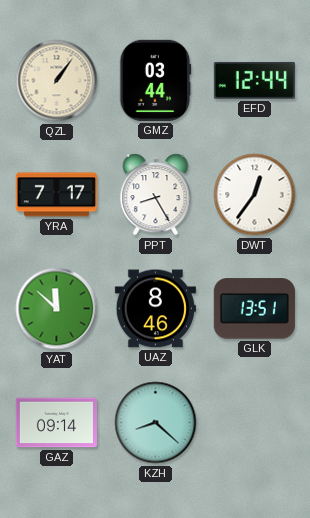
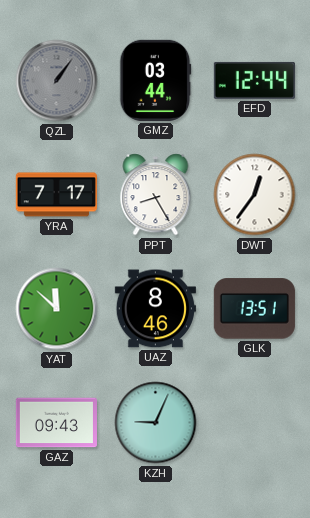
QZL dial: cream -> grey
GAZ: 09:14 -> 09:43
KZH: 8:22 -> 9:04
